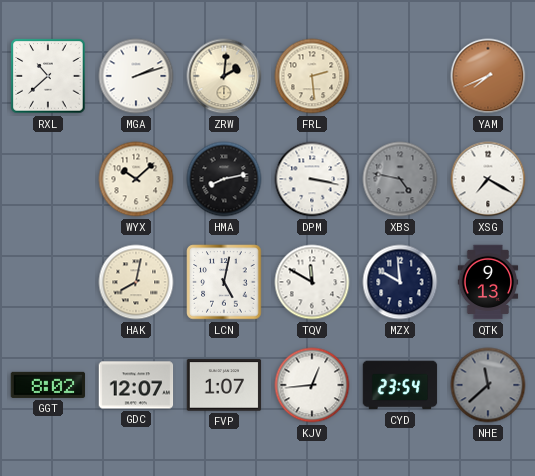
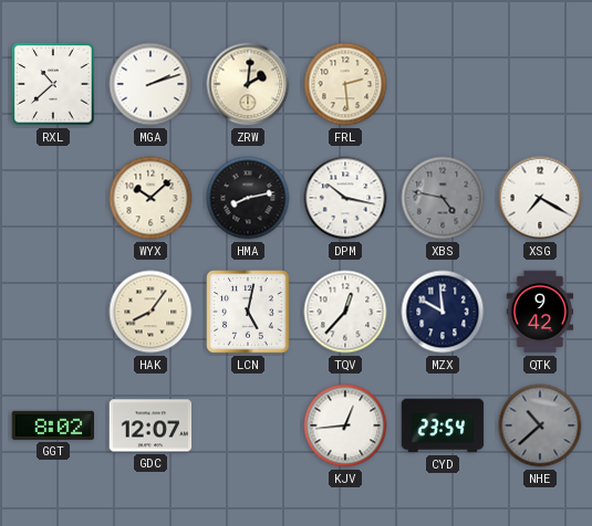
YAM: 7:41 -> none
DPM: 3:17 -> 10:17
HAK: 8:02 -> 8:06
TQV: 11:50 -> 12:37
QTK: 9:13 -> 9:42
FVP: 1:07 -> none
NHE: 11:38 -> 10:38
